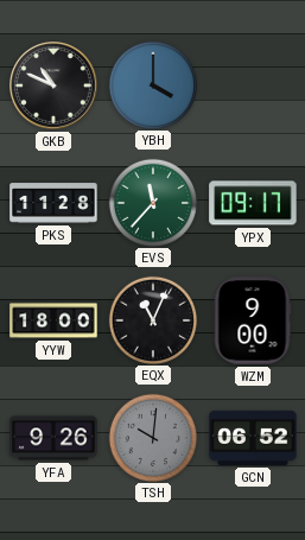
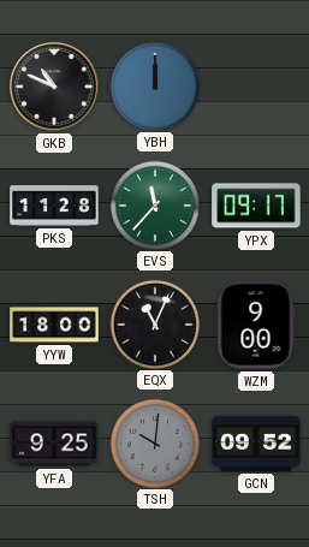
YBH: 4:00 -> 12:00
YFA: 9:26 -> 9:25
GCN: 06:52 -> 09:52
